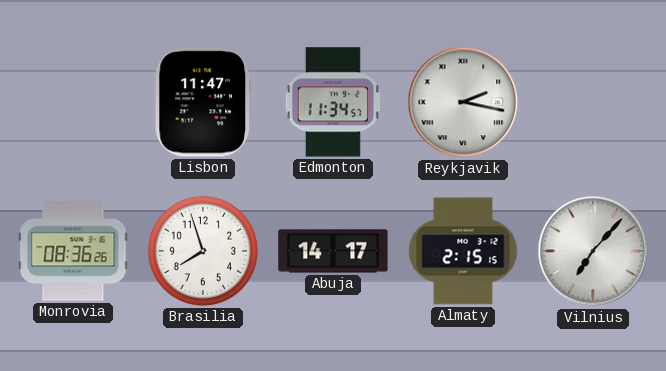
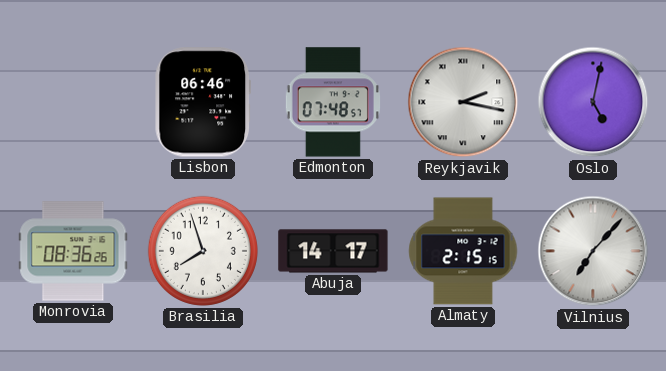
Lisbon: 11:47 -> 06:46
Edmonton: 11:34 -> 07:48
Oslo: none -> 5:02
